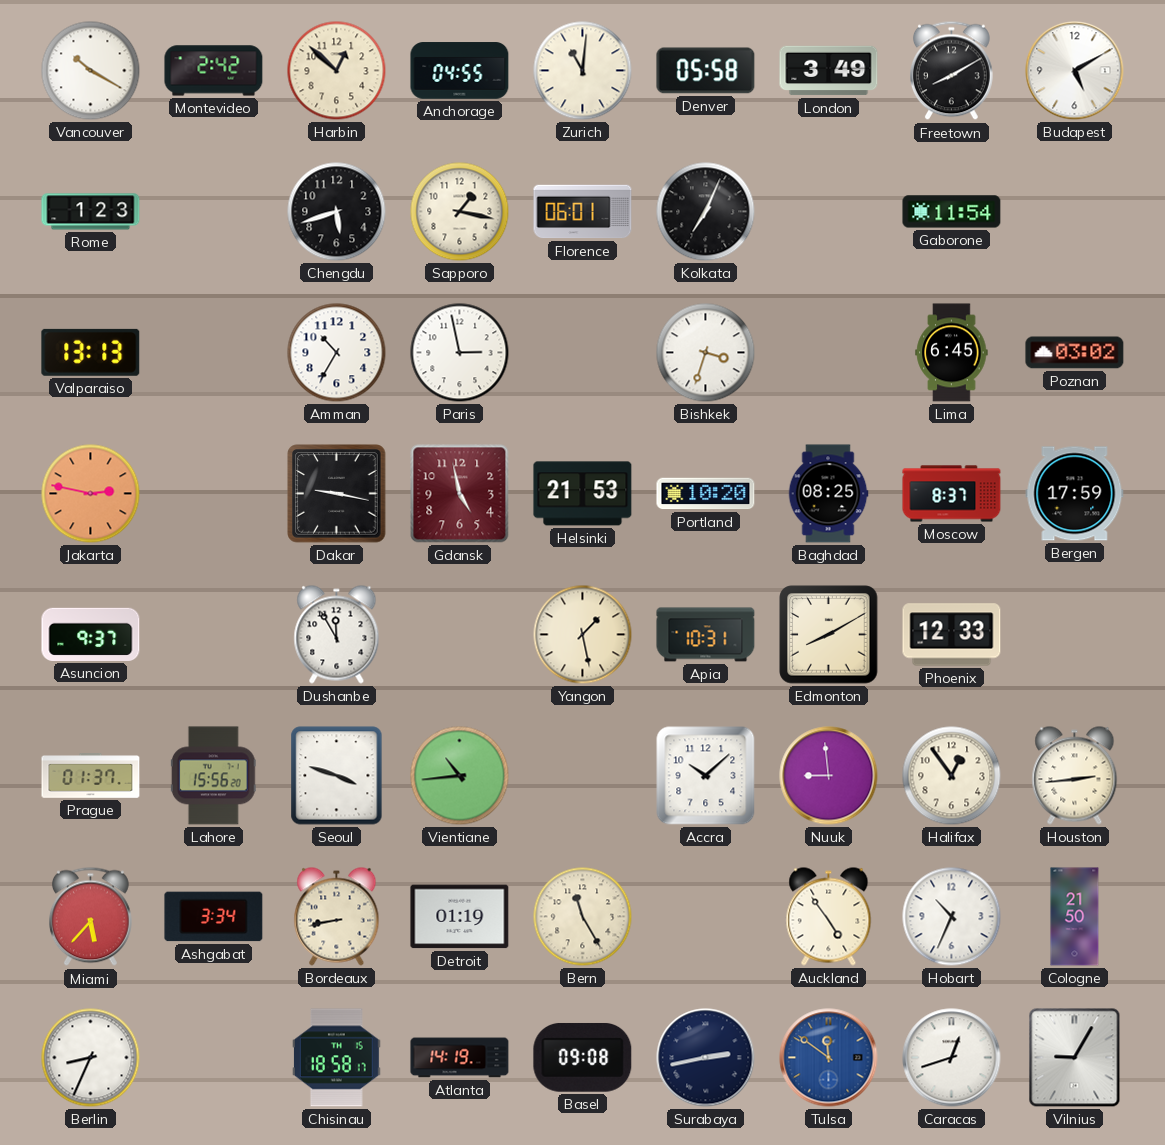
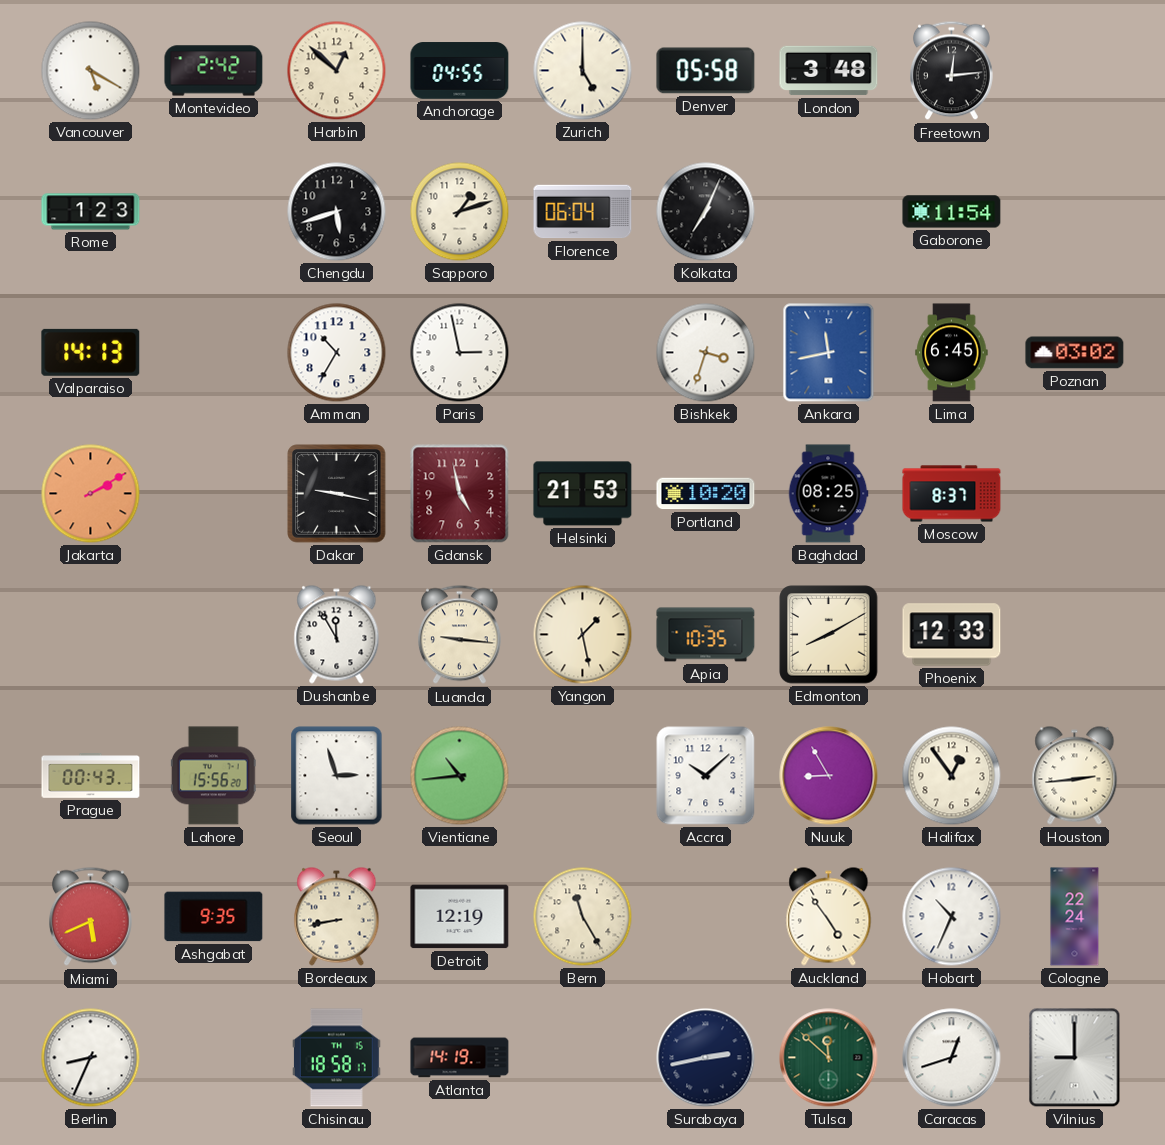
Vancouver: 10:20 -> 5:20
Zurich: 11:01 -> 5:00
London: 3:49 -> 3:48
Freetown: 8:10 -> 12:14
Budapest: 5:10 -> none
Sapporo: 1:17 -> 1:12
Florence: 06:01 -> 06:04
Valparaiso: 13:13 -> 14:13
Ankara: none -> 11:43
Jakarta: 2:47 -> 2:10
Bergen: 17:59 -> none
Asuncion: 9:37 -> none
Luanda: none -> 9:16
Apia: 10:31 -> 10:35
Prague: 01:37 -> 00:43
Seoul: 3:48 -> 2:57
Nuuk: 8:59 -> 8:55
Miami: 5:37 -> 5:41
Ashgabat: 3:34 -> 9:35
Detroit: 01:19 -> 12:19
Cologne: 21:50 -> 22:24
Basel: 09:08 -> none
Tulsa: 11:51 -> 11:52
Tulsa dial: blue -> green
Vilnius: 9:05 -> 9:00
